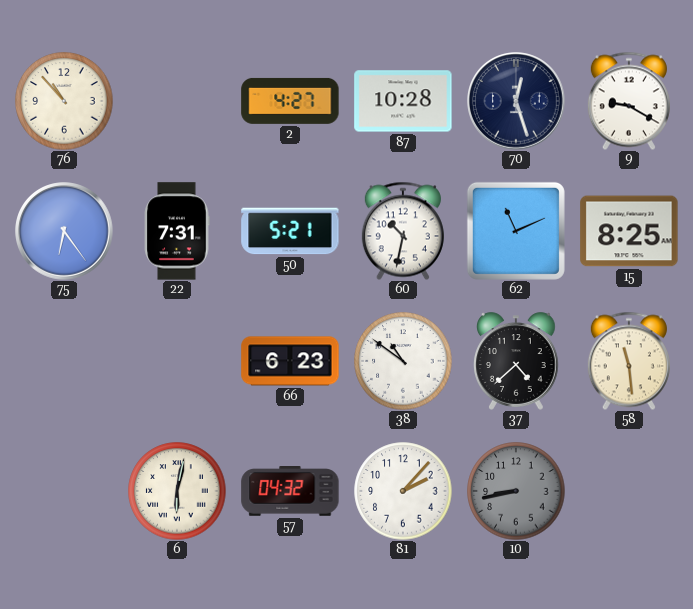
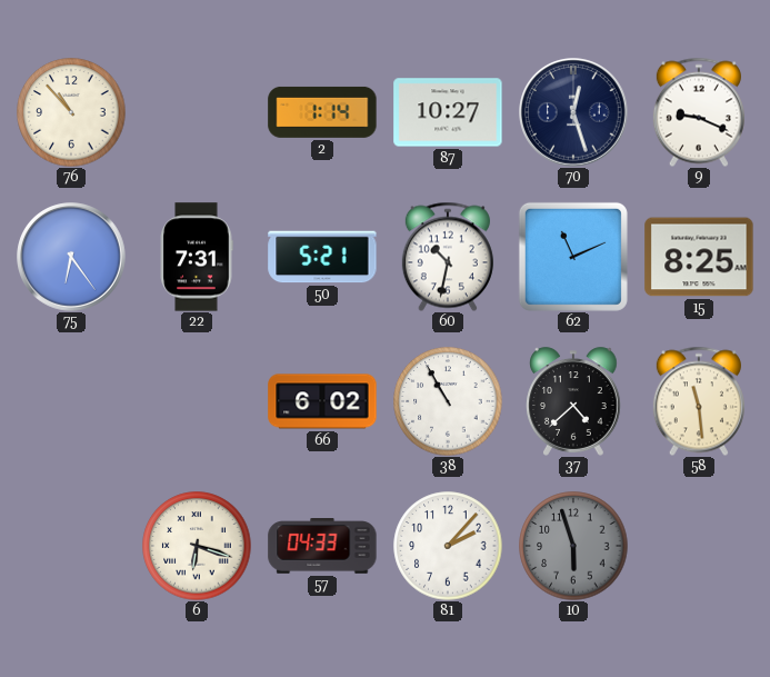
2: 4:27 -> 1:14
87: 10:28 -> 10:27
9: 9:20 -> 9:19
66: 6:23 -> 6:02
38: 10:51 -> 10:55
6: 6:02 -> 6:18
57: 04:32 -> 04:33
10: 8:43 -> 5:57
